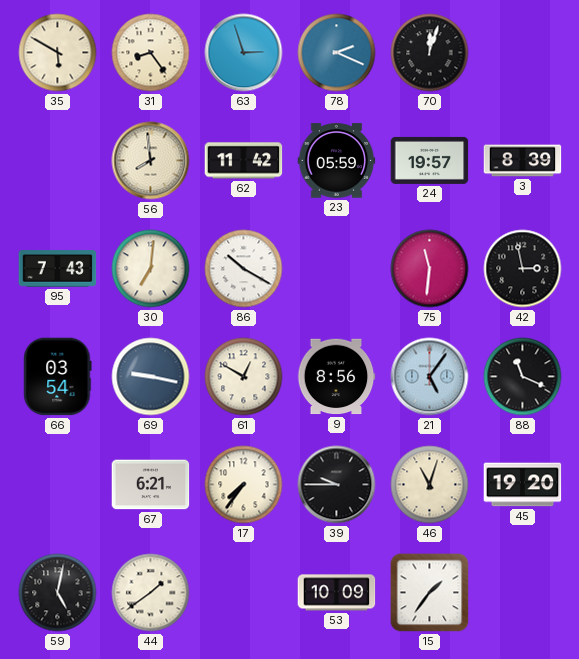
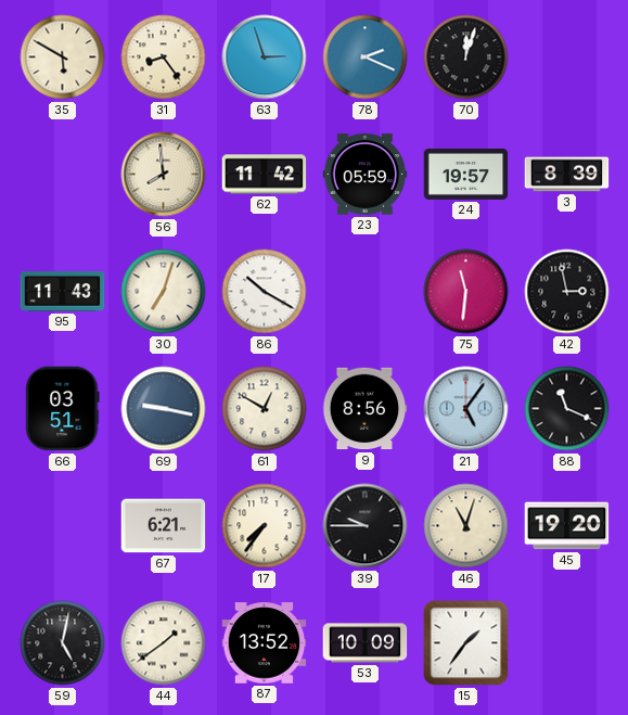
95: 7:43 -> 11:43
30: 7:01 -> 7:03
66: 03:54 -> 03:51
87: none -> 13:52
